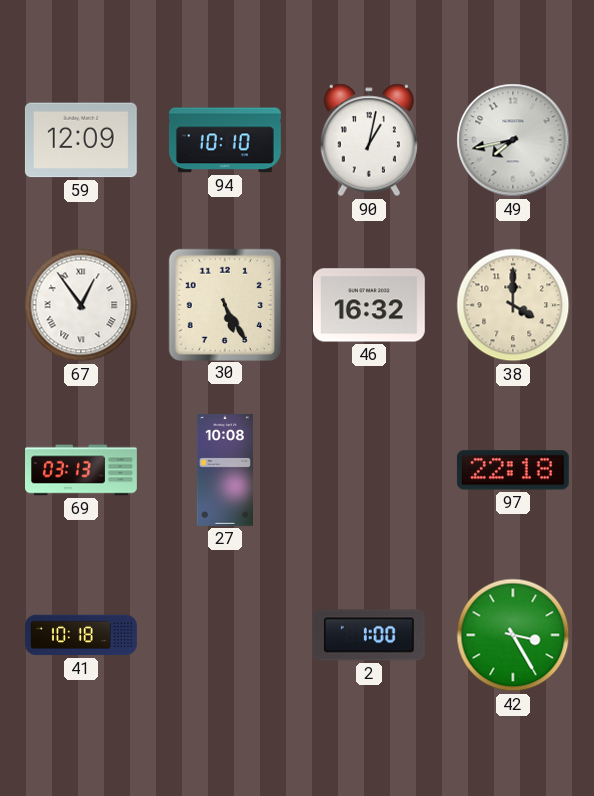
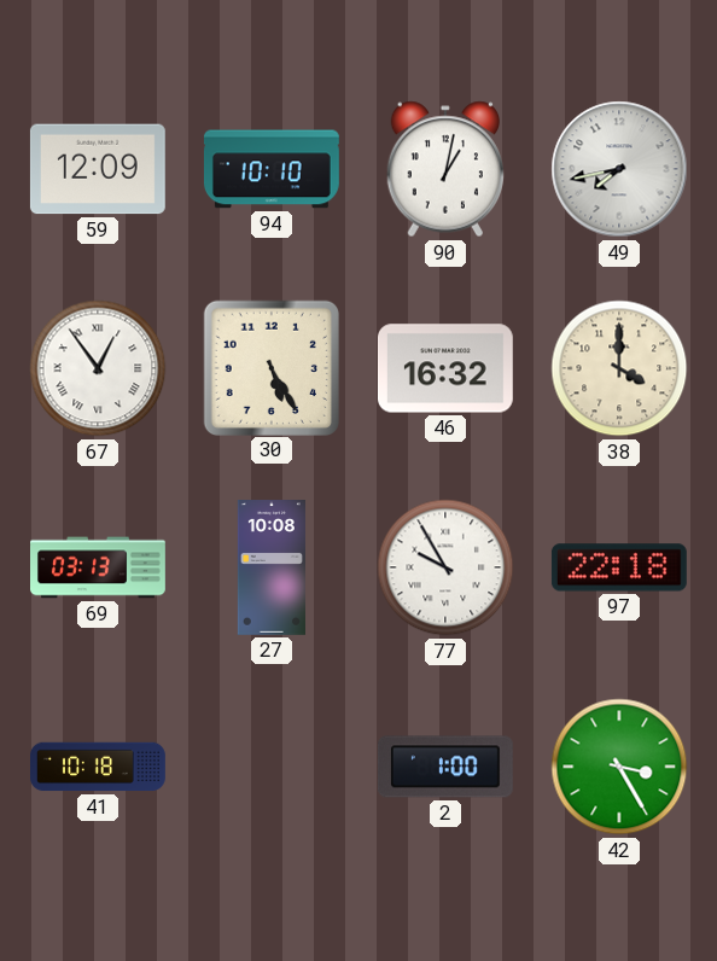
77: none -> 9:55
